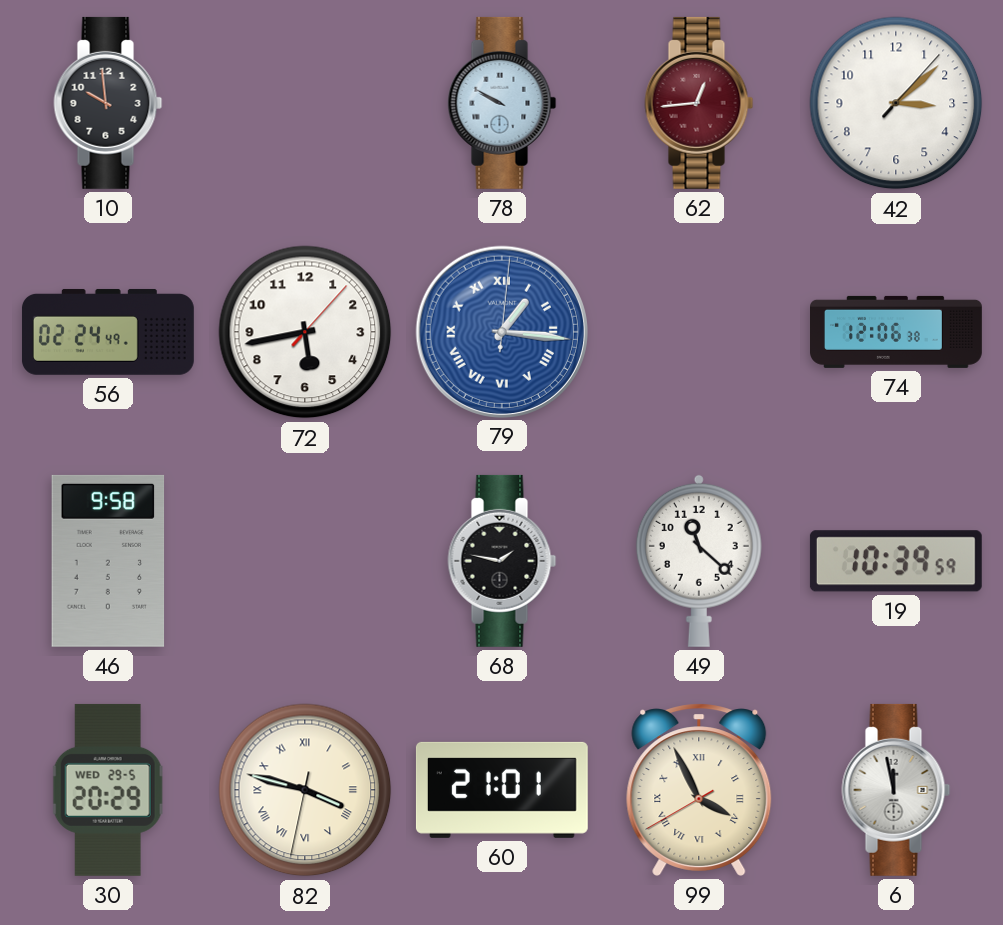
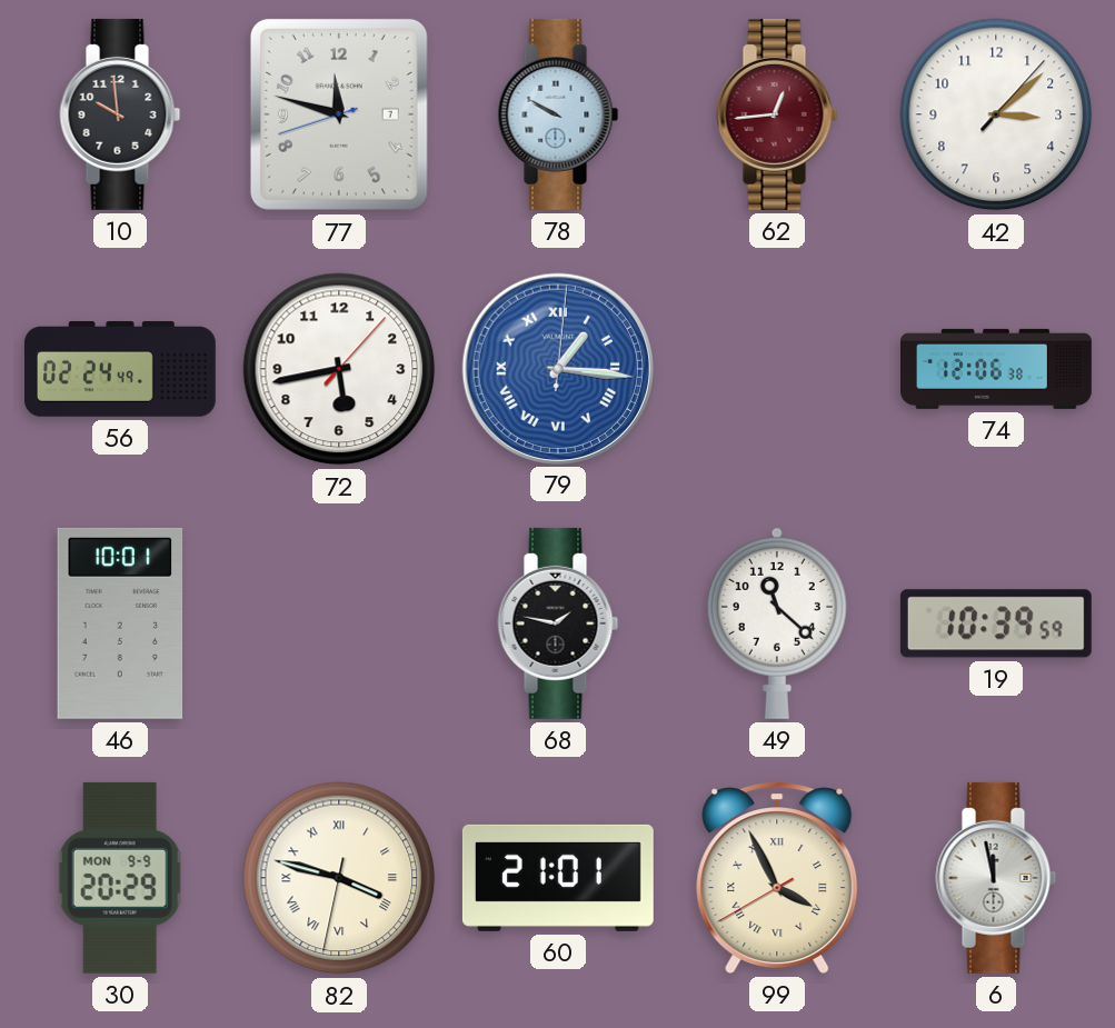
77: none -> 11:47
46: 9:58 -> 10:01
30 date: WED 29-5 -> MON 9-9
